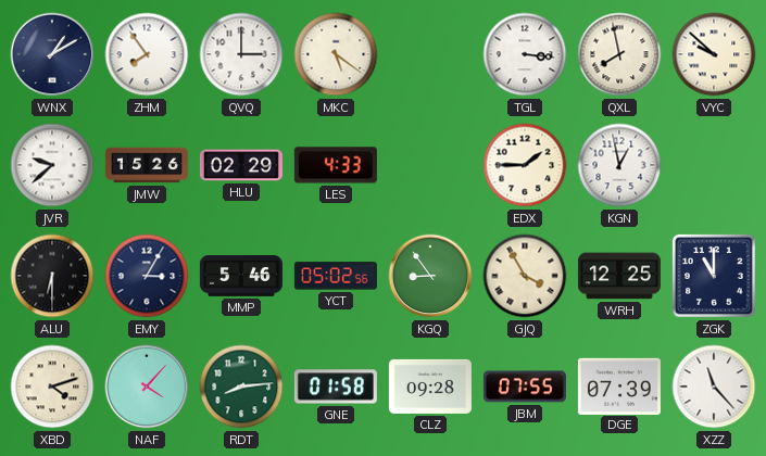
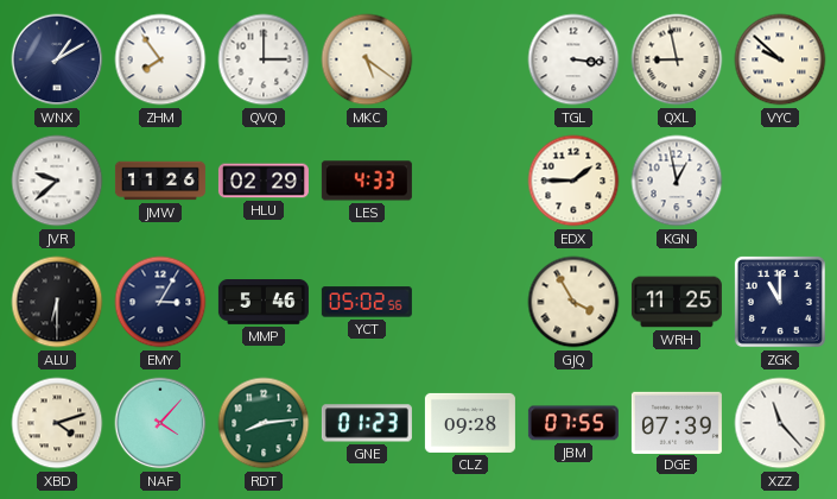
QXL: 7:58 -> 8:58
JMW: 15:26 -> 11:26
KGQ: 8:54 -> none
WRH: 12:25 -> 11:25
GNE: 01:58 -> 01:23
